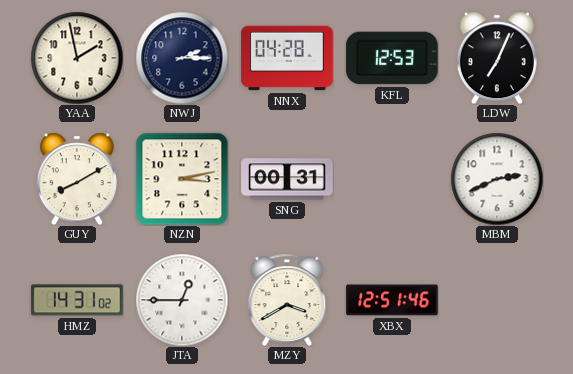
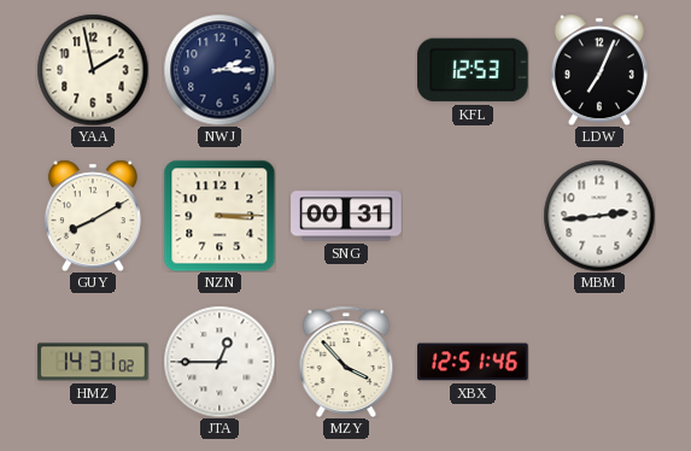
NNX: 04:28 -> none
NZN: 3:13 -> 3:15
MBM: 2:41 -> 2:44
MZY: 3:40 -> 3:53
